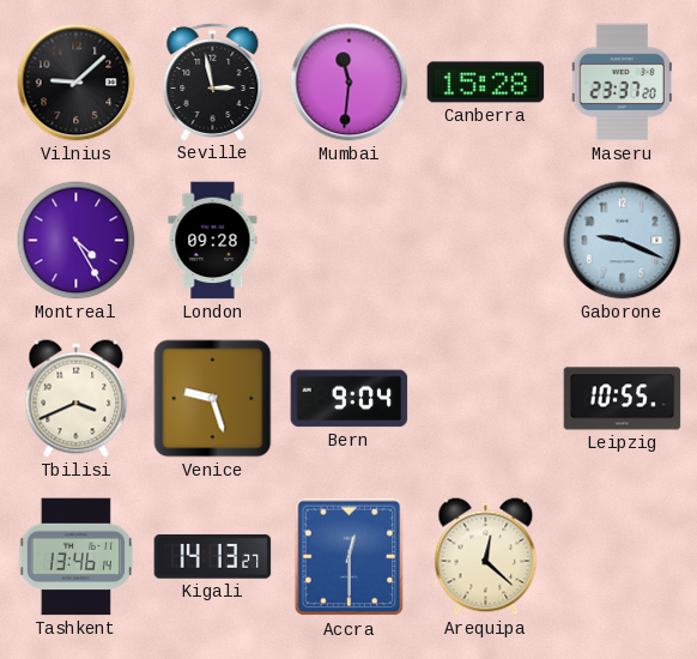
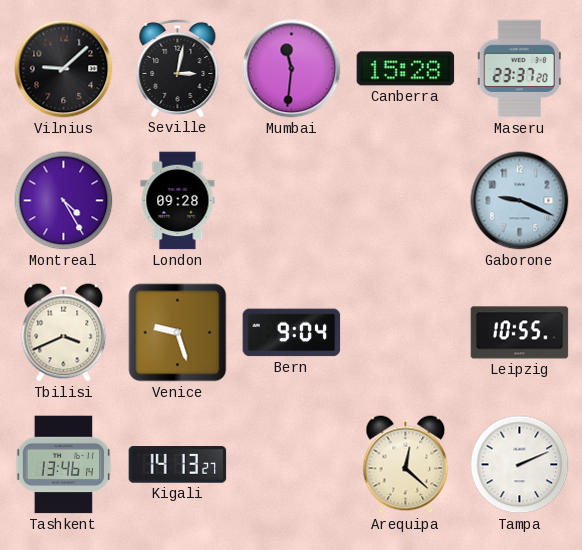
Seville: 2:58 -> 3:02
Accra: 12:30 -> none
Tampa: none -> 2:11
